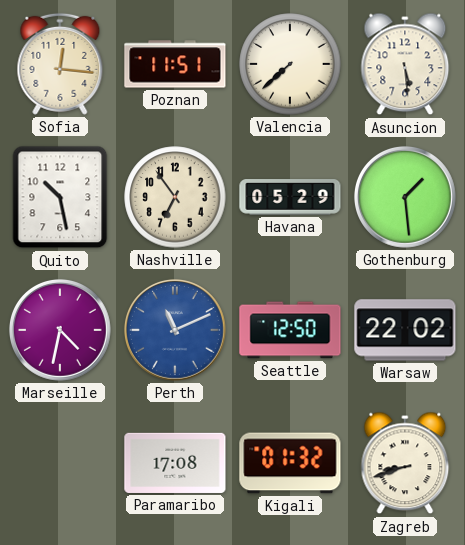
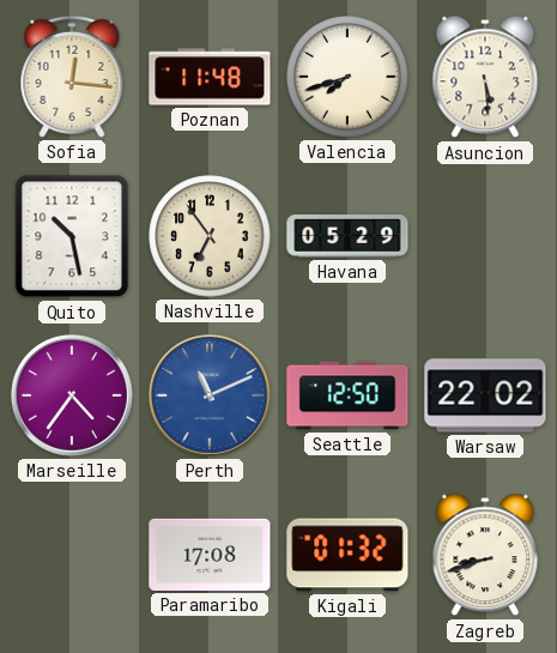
Poznan: 11:51 -> 11:48
Valencia: 7:38 -> 7:42
Gothenburg: 1:29 -> none
Marseille: 4:32 -> 4:36
